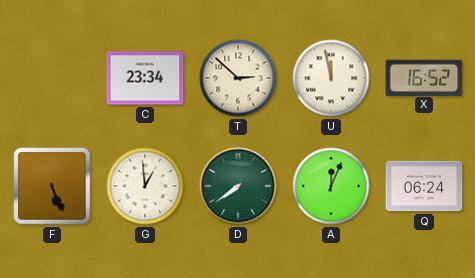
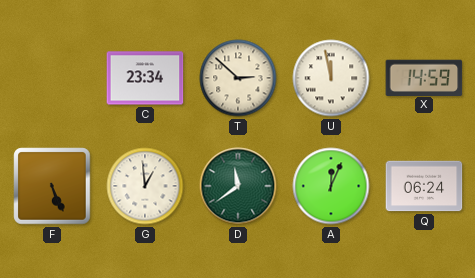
X: 16:52 -> 14:59
D: 7:39 -> 11:39
